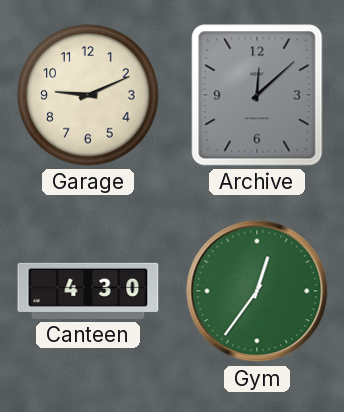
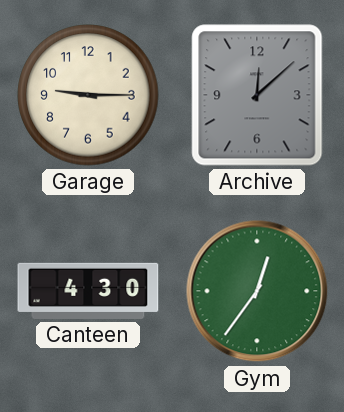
Garage: 9:11 -> 9:15
